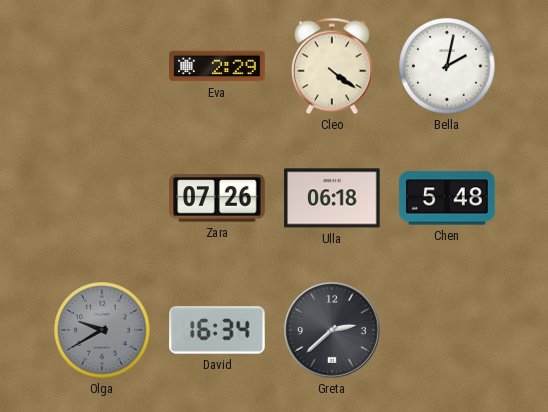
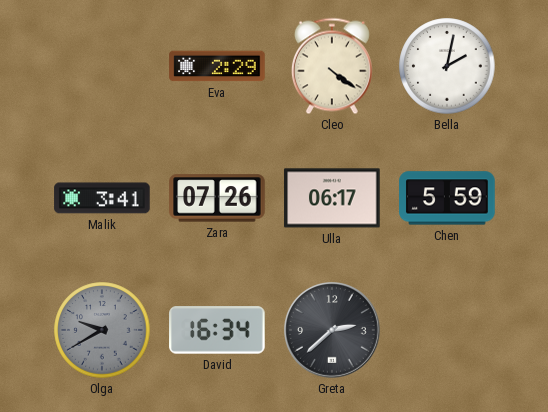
Malik: none -> 3:41
Ulla: 06:18 -> 06:17
Chen: 5:48 -> 5:59
